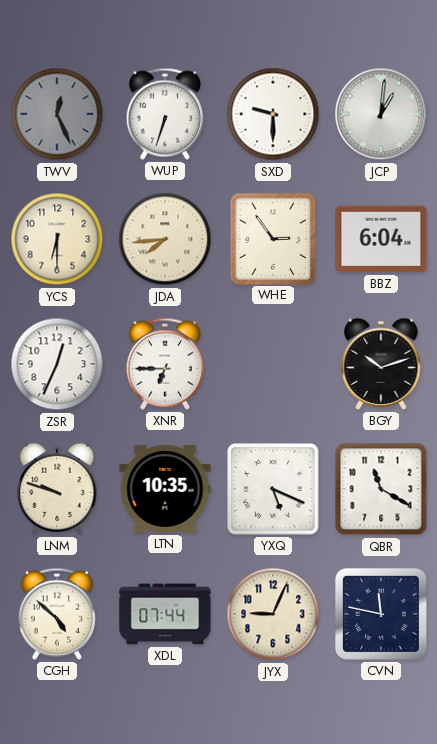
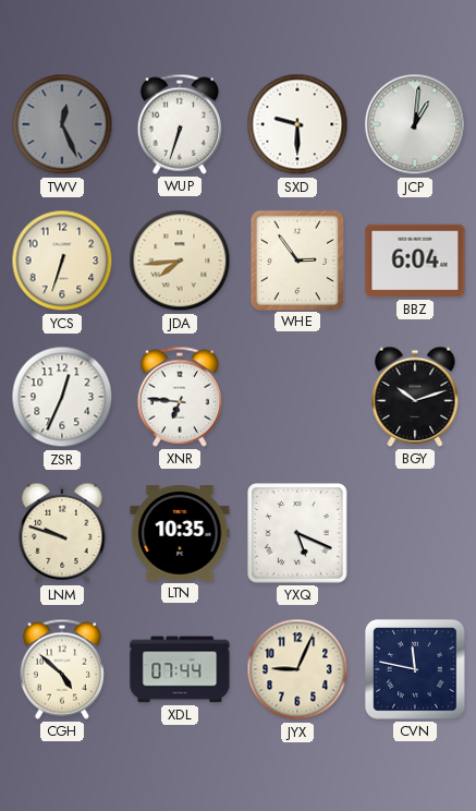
YCS: 6:30 -> 6:33
XNR: 6:45 -> 6:46
QBR: 11:20 -> none
